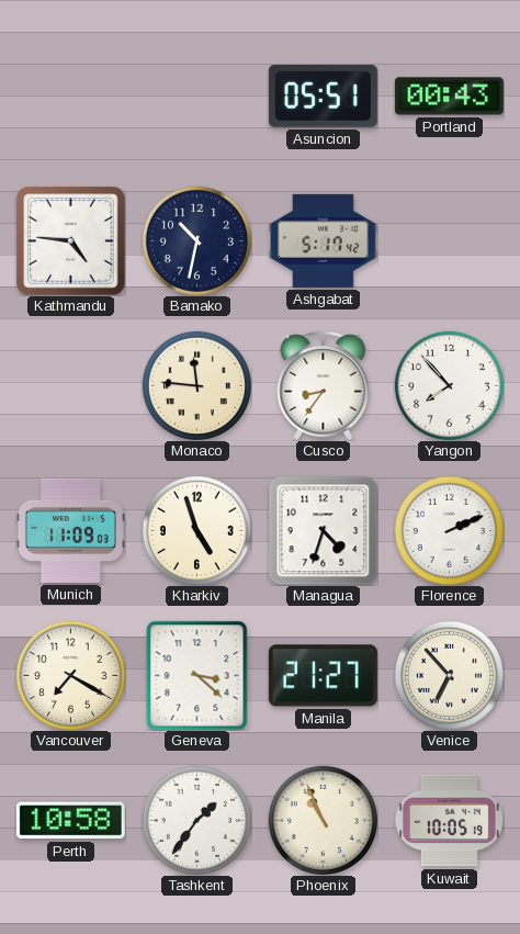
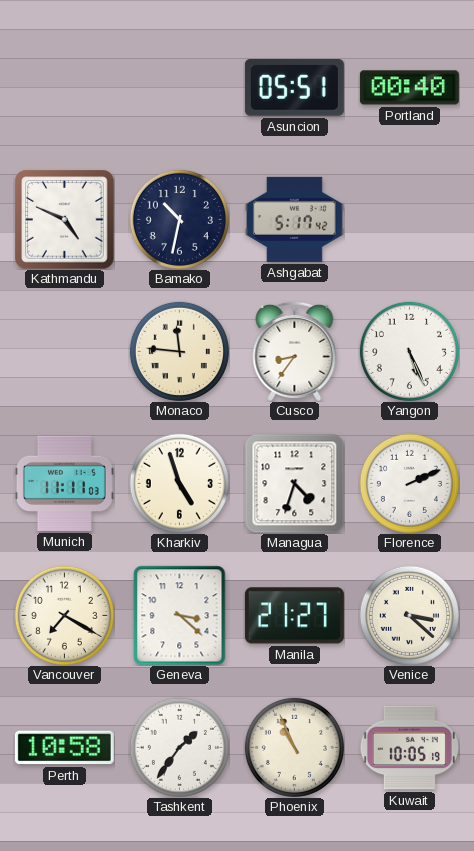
Portland: 00:43 -> 00:40
Kathmandu: 4:46 -> 4:49
Yangon: 7:53 -> 5:26
Munich: 11:09 -> 11:11
Venice: 6:53 -> 3:22
